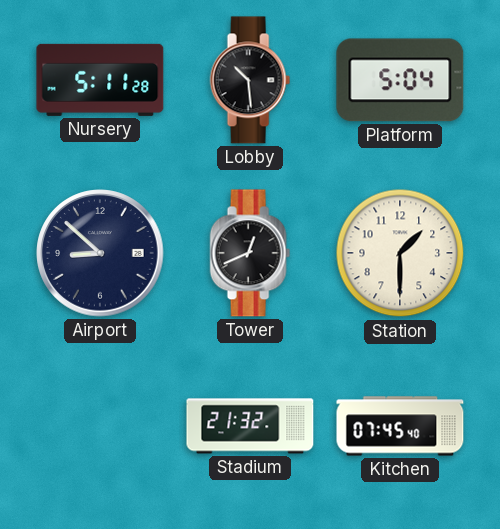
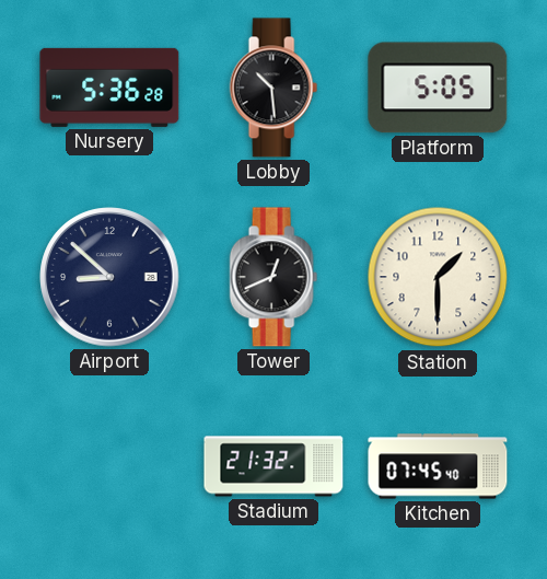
Nursery: 5:11 -> 5:36
Platform: 5:04 -> 5:05
